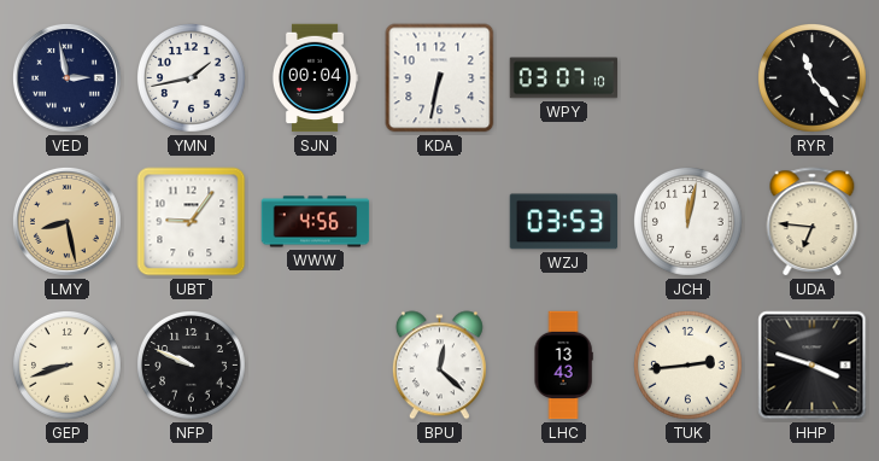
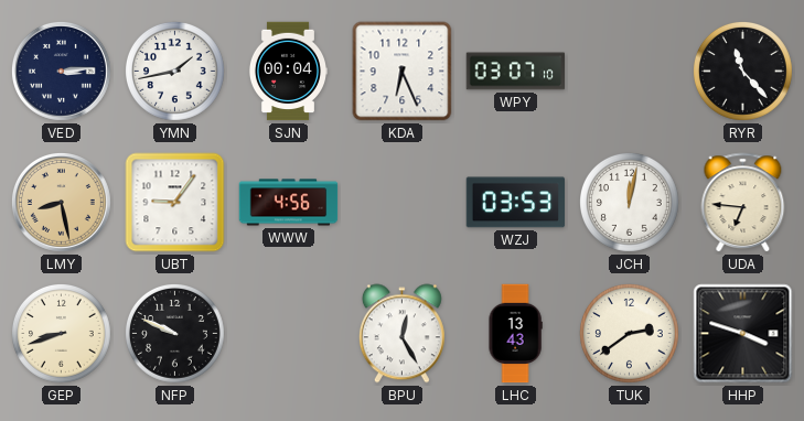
VED: 2:58 -> 3:14
KDA: 6:32 -> 6:26
BPU: 12:22 -> 12:25
TUK: 2:44 -> 2:39
